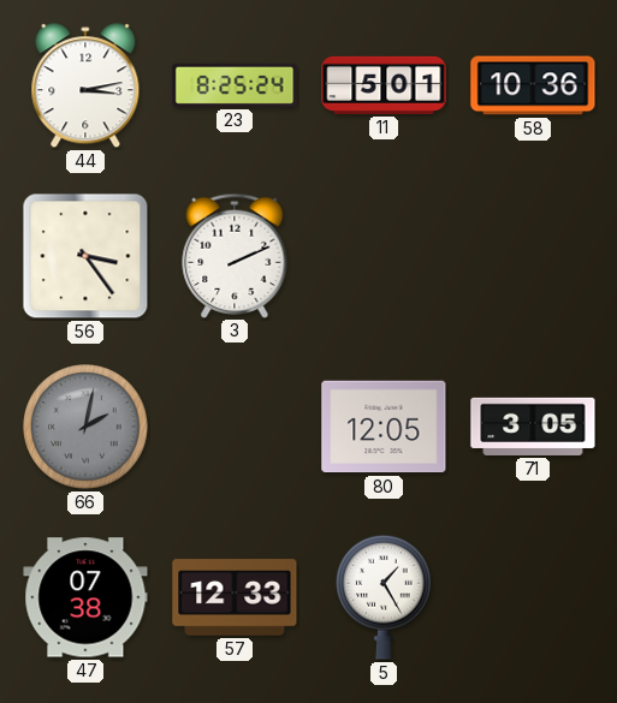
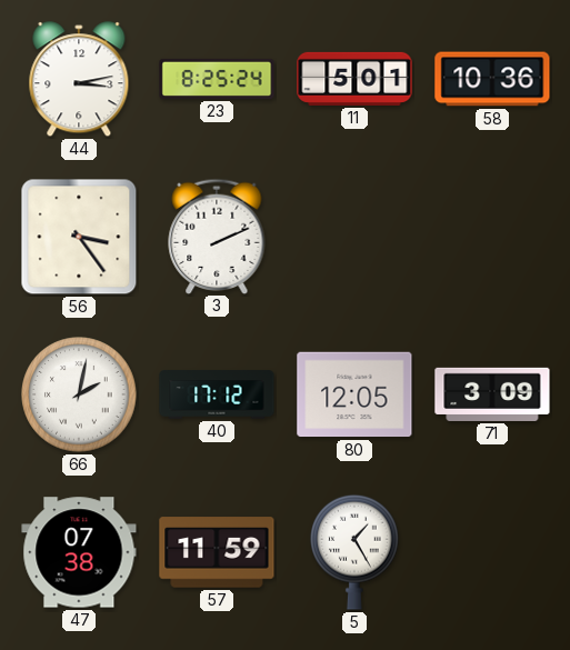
66 dial: grey -> white
40: none -> 17:12
71: 3:05 -> 3:09
57: 12:33 -> 11:59
